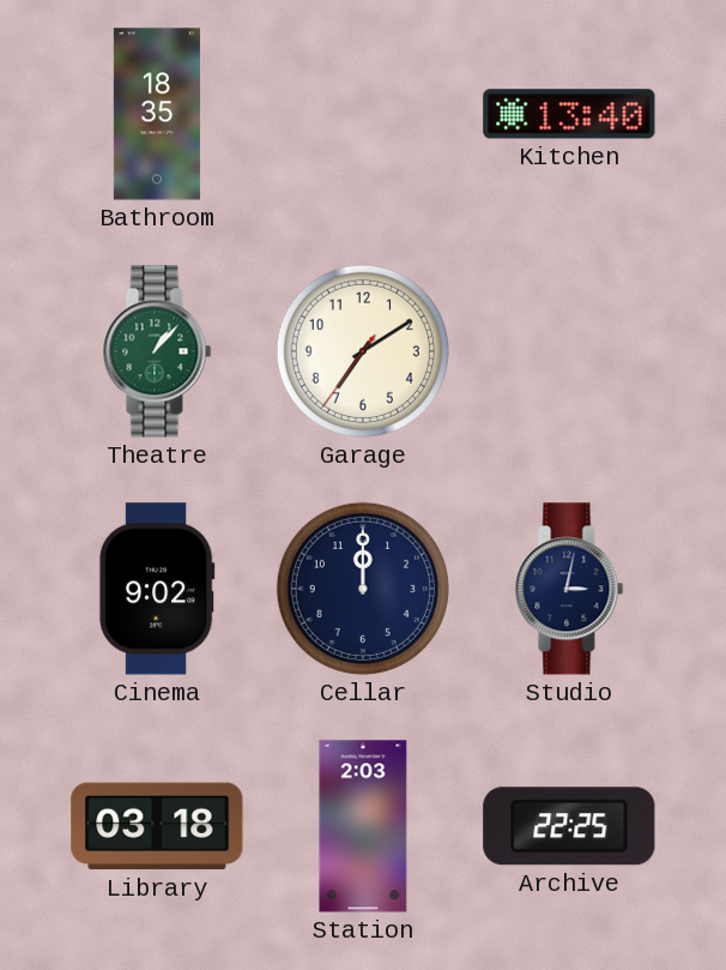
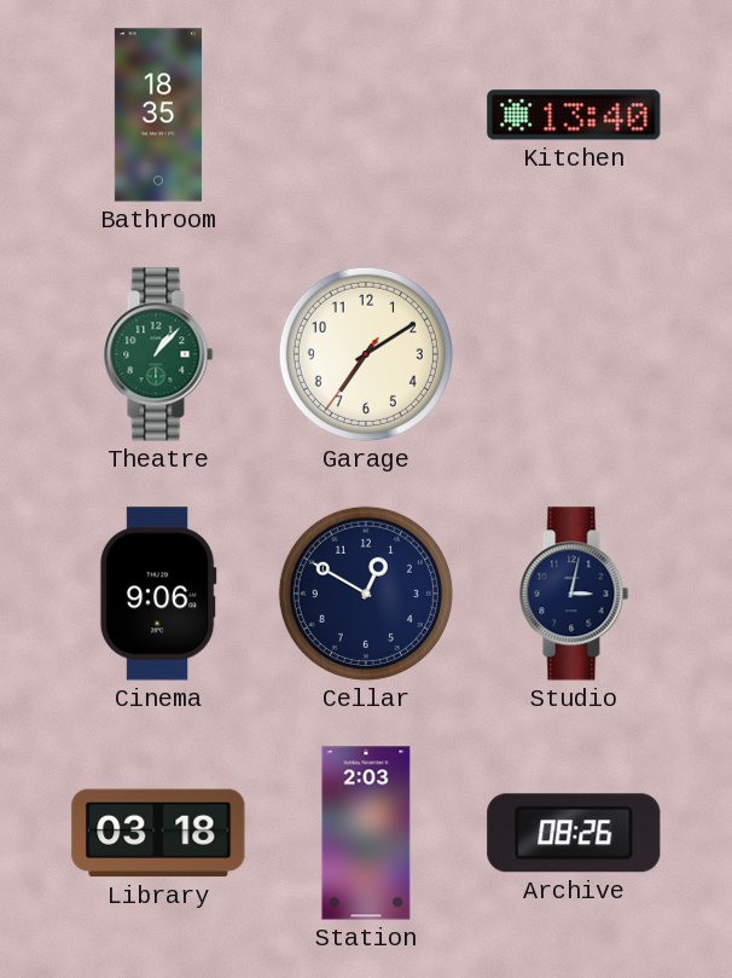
Cinema: 9:02 -> 9:06
Cellar: 12:00 -> 12:50
Archive: 22:25 -> 08:26
